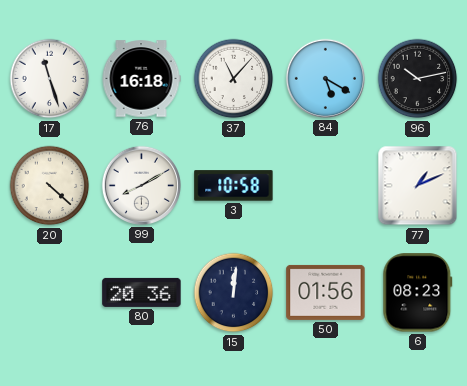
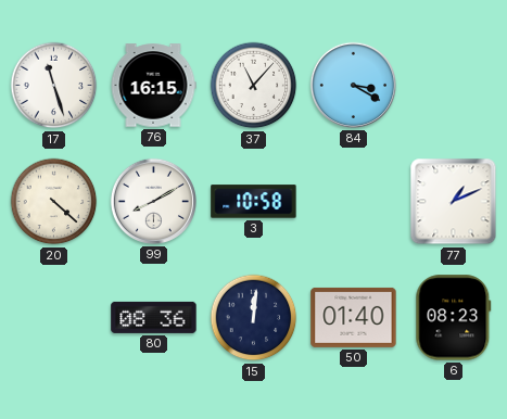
76: 16:18 -> 16:15
84: 5:20 -> 3:20
96: 10:13 -> none
80: 20:36 -> 08:36
50: 01:56 -> 01:40
